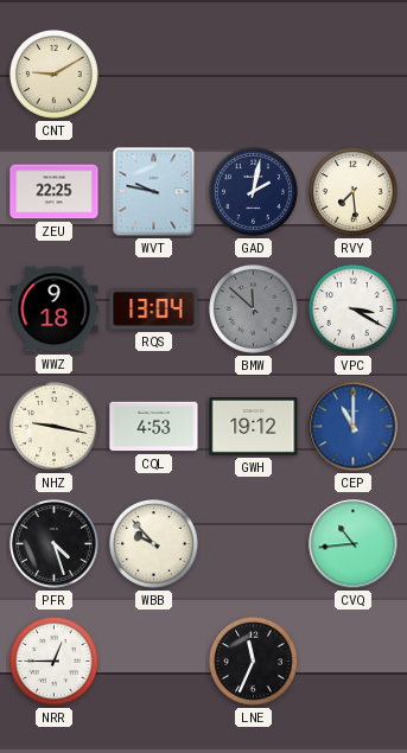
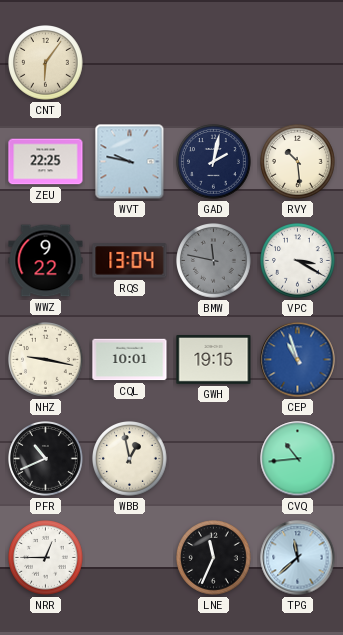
CNT: 9:10 -> 6:06
RVY: 7:29 -> 10:29
WWZ: 9:18 -> 9:22
BMW: 11:52 -> 11:47
CQL: 4:53 -> 10:01
GWH: 19:12 -> 19:15
CEP: 11:00 -> 10:57
PFR: 4:27 -> 10:41
WBB: 9:53 -> 12:58
TPG: none -> 11:38
